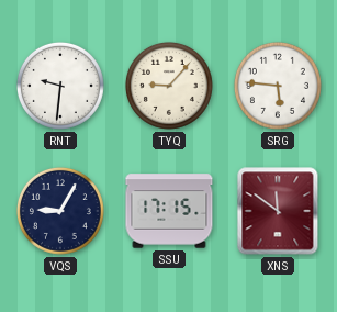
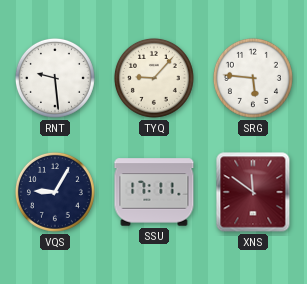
RNT: 9:31 -> 9:29
SSU: 17:15 -> 17:11
